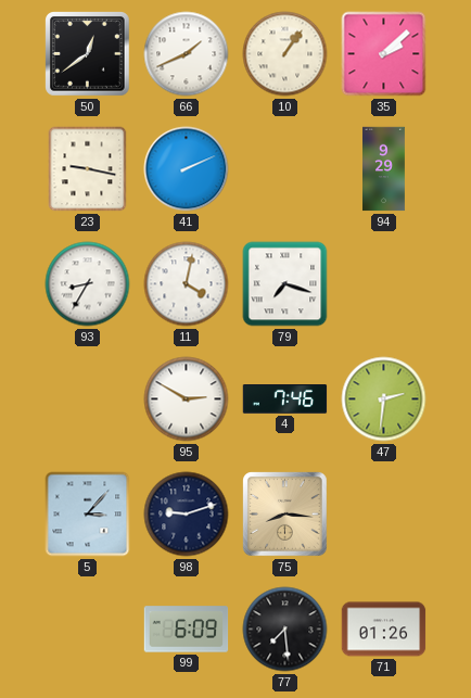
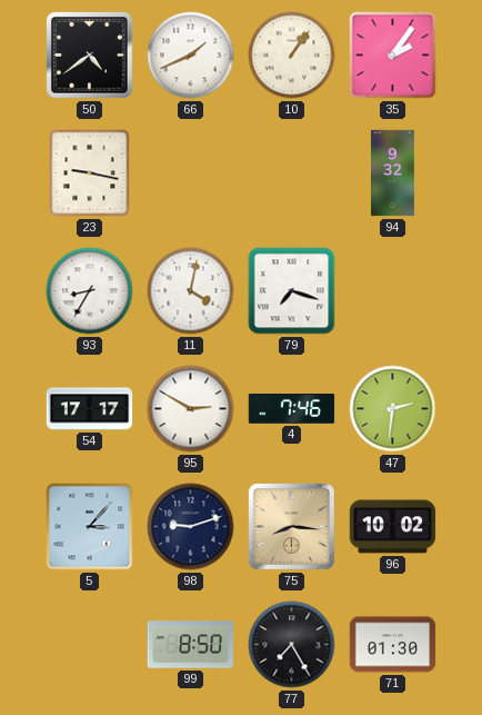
50: 12:39 -> 4:39
35: 2:08 -> 2:06
41: 2:11 -> none
94: 9:29 -> 9:32
54: none -> 17:17
96: none -> 10:02
99: 6:09 -> 8:50
77: 7:29 -> 7:25
71: 01:26 -> 01:30
